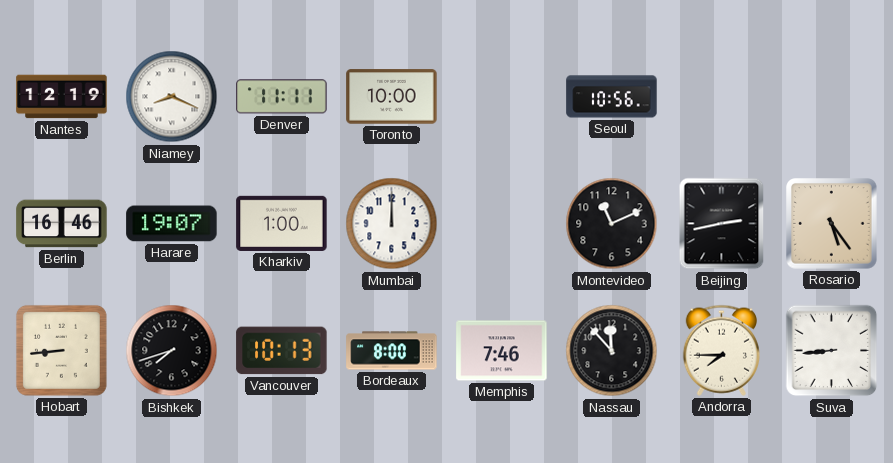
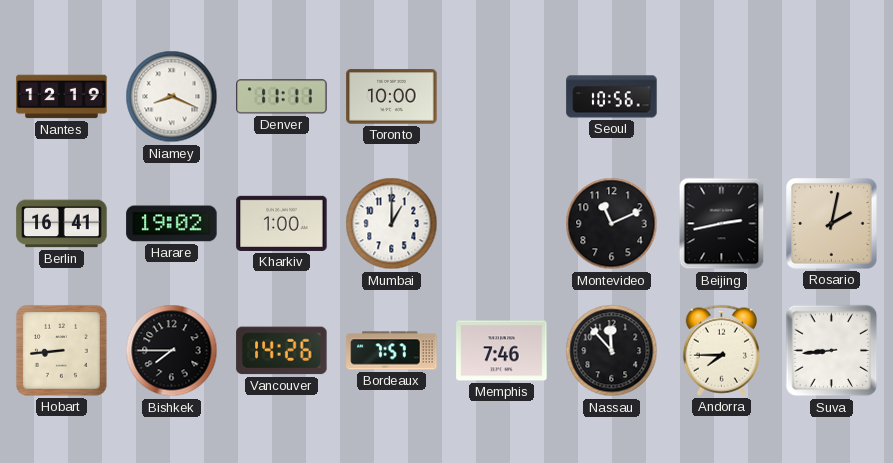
Berlin: 16:46 -> 16:41
Harare: 19:07 -> 19:02
Mumbai: 12:00 -> 1:00
Rosario: 5:24 -> 2:02
Bishkek: 7:42 -> 7:45
Vancouver: 10:13 -> 14:26
Bordeaux: 8:00 -> 7:57
